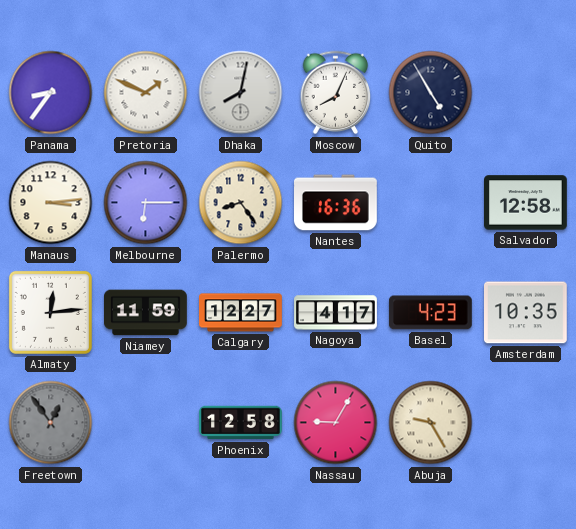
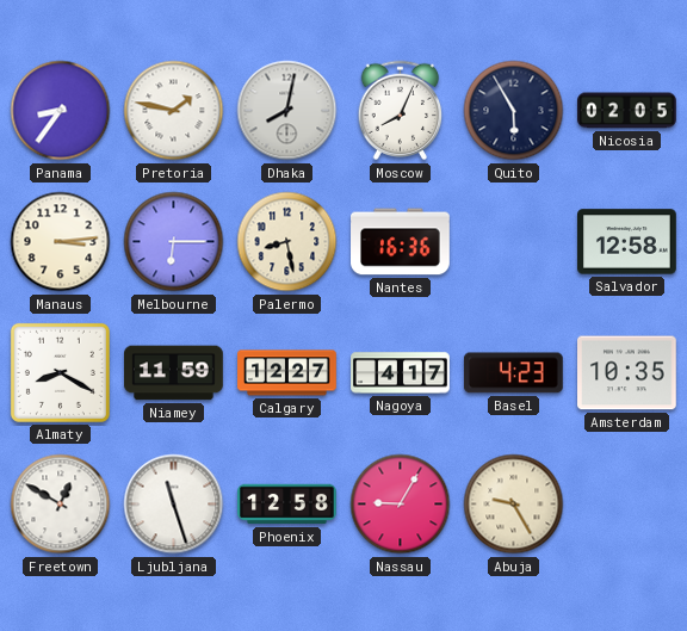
Pretoria: 1:49 -> 1:47
Quito: 4:55 -> 5:55
Nicosia: none -> 02:05
Palermo: 8:24 -> 8:28
Almaty: 12:14 -> 8:20
Freetown: 12:54 -> 12:50
Freetown dial: grey -> white
Ljubljana: none -> 11:27
